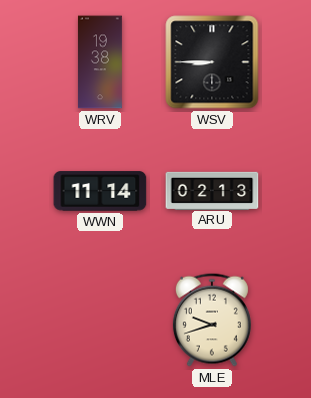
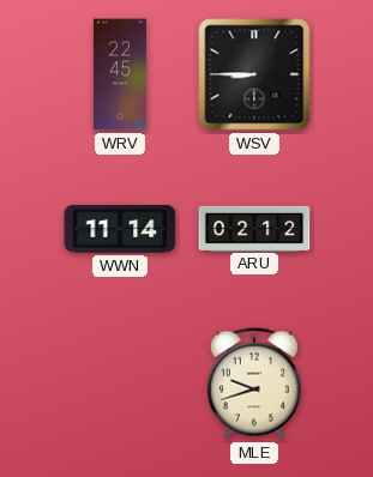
WRV: 19:38 -> 22:45
ARU: 02:13 -> 02:12
